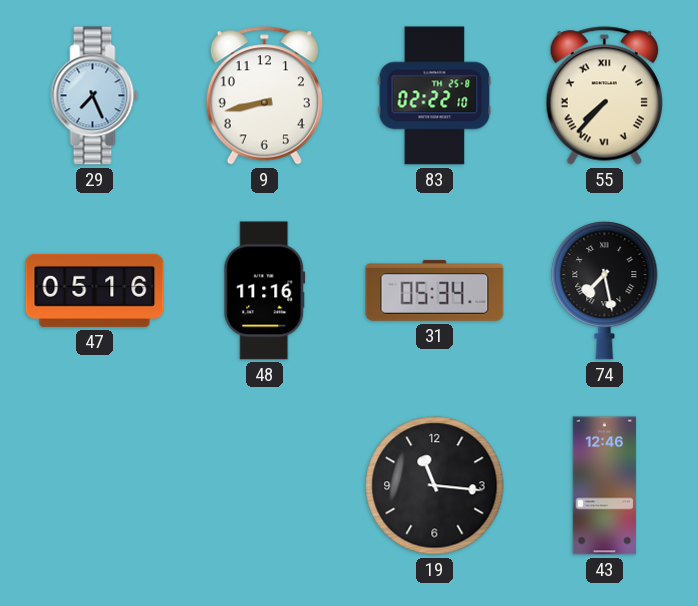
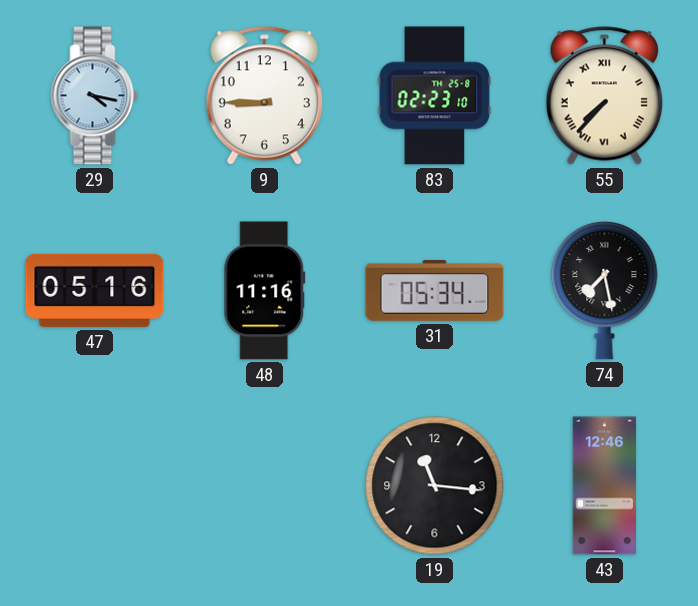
29: 7:26 -> 4:17
9: 8:43 -> 8:45
83: 02:22 -> 02:23
